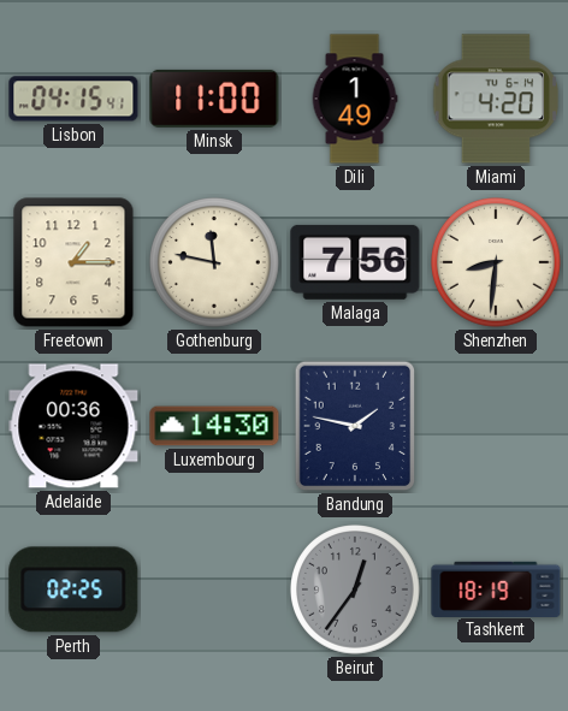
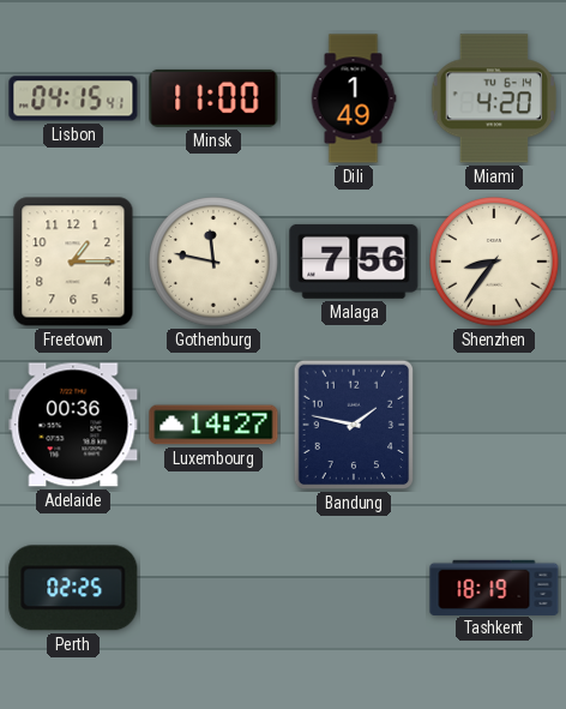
Shenzhen: 8:31 -> 8:36
Luxembourg: 14:30 -> 14:27
Beirut: 12:36 -> none
